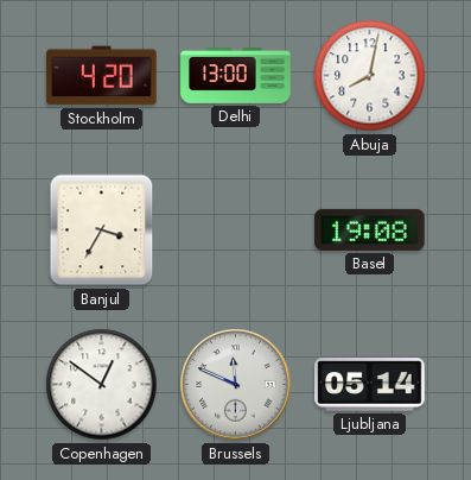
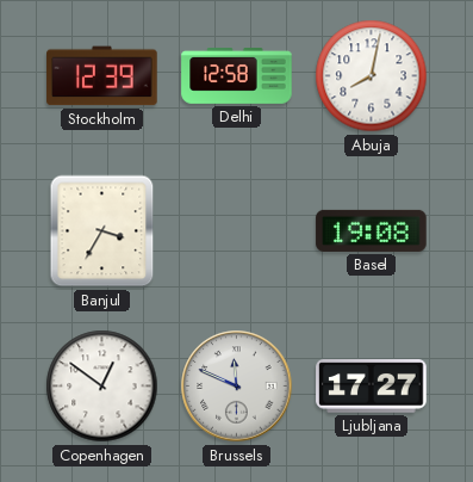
Stockholm: 4:20 -> 12:39
Delhi: 13:00 -> 12:58
Ljubljana: 05:14 -> 17:27
